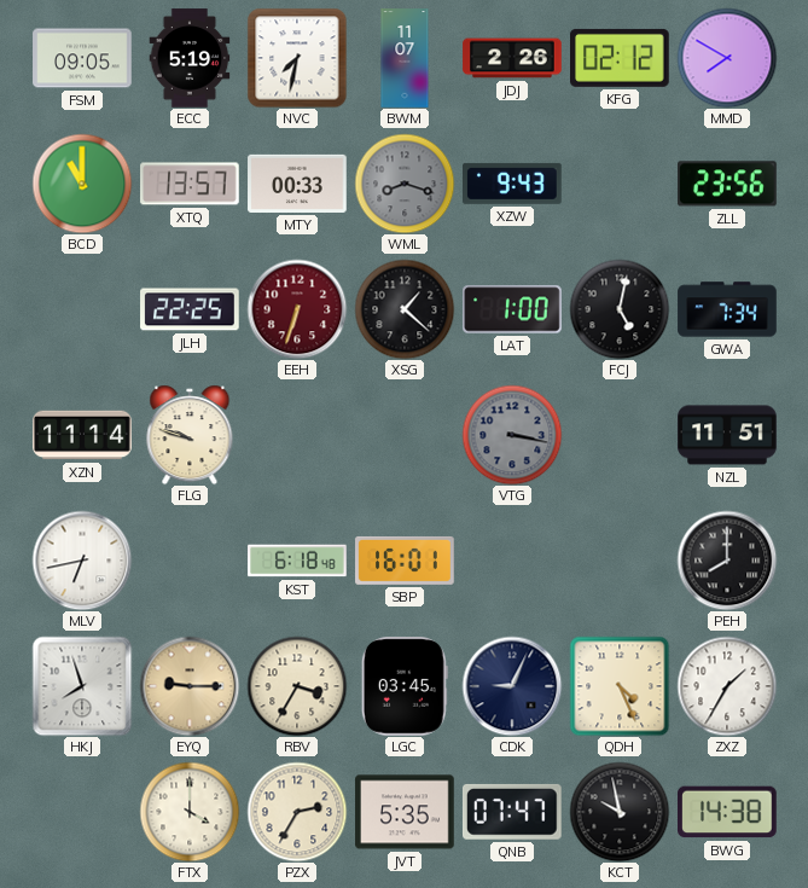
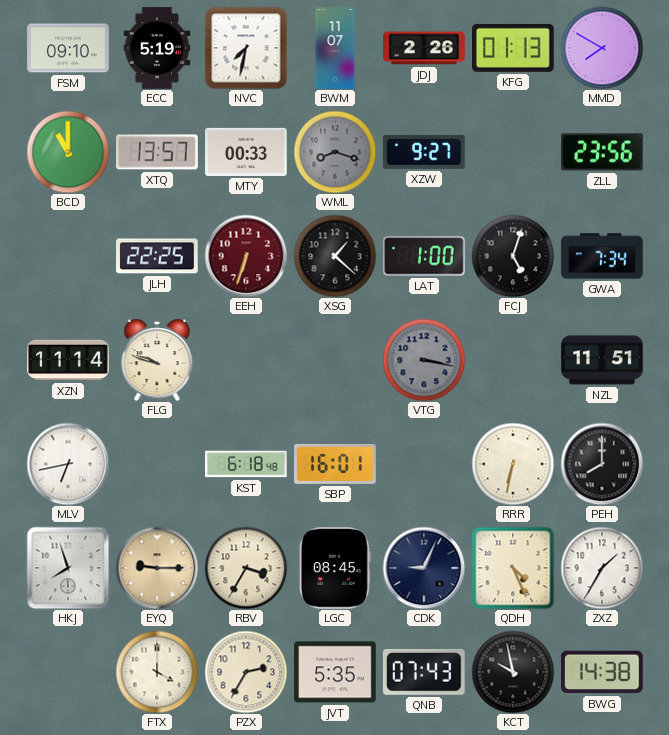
FSM: 09:05 -> 09:10
KFG: 02:12 -> 01:13
XZW: 9:43 -> 9:27
FCJ: 5:02 -> 5:03
RRR: none -> 6:32
LGC: 03:45 -> 08:45
QNB: 07:47 -> 07:43
